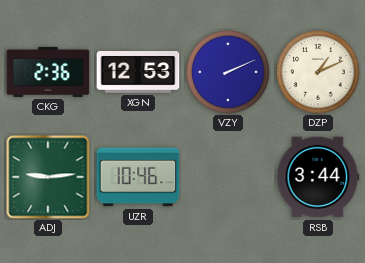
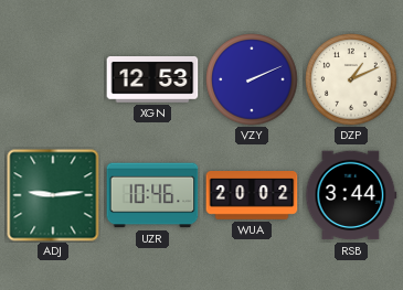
CKG: 2:36 -> none
WUA: none -> 20:02
